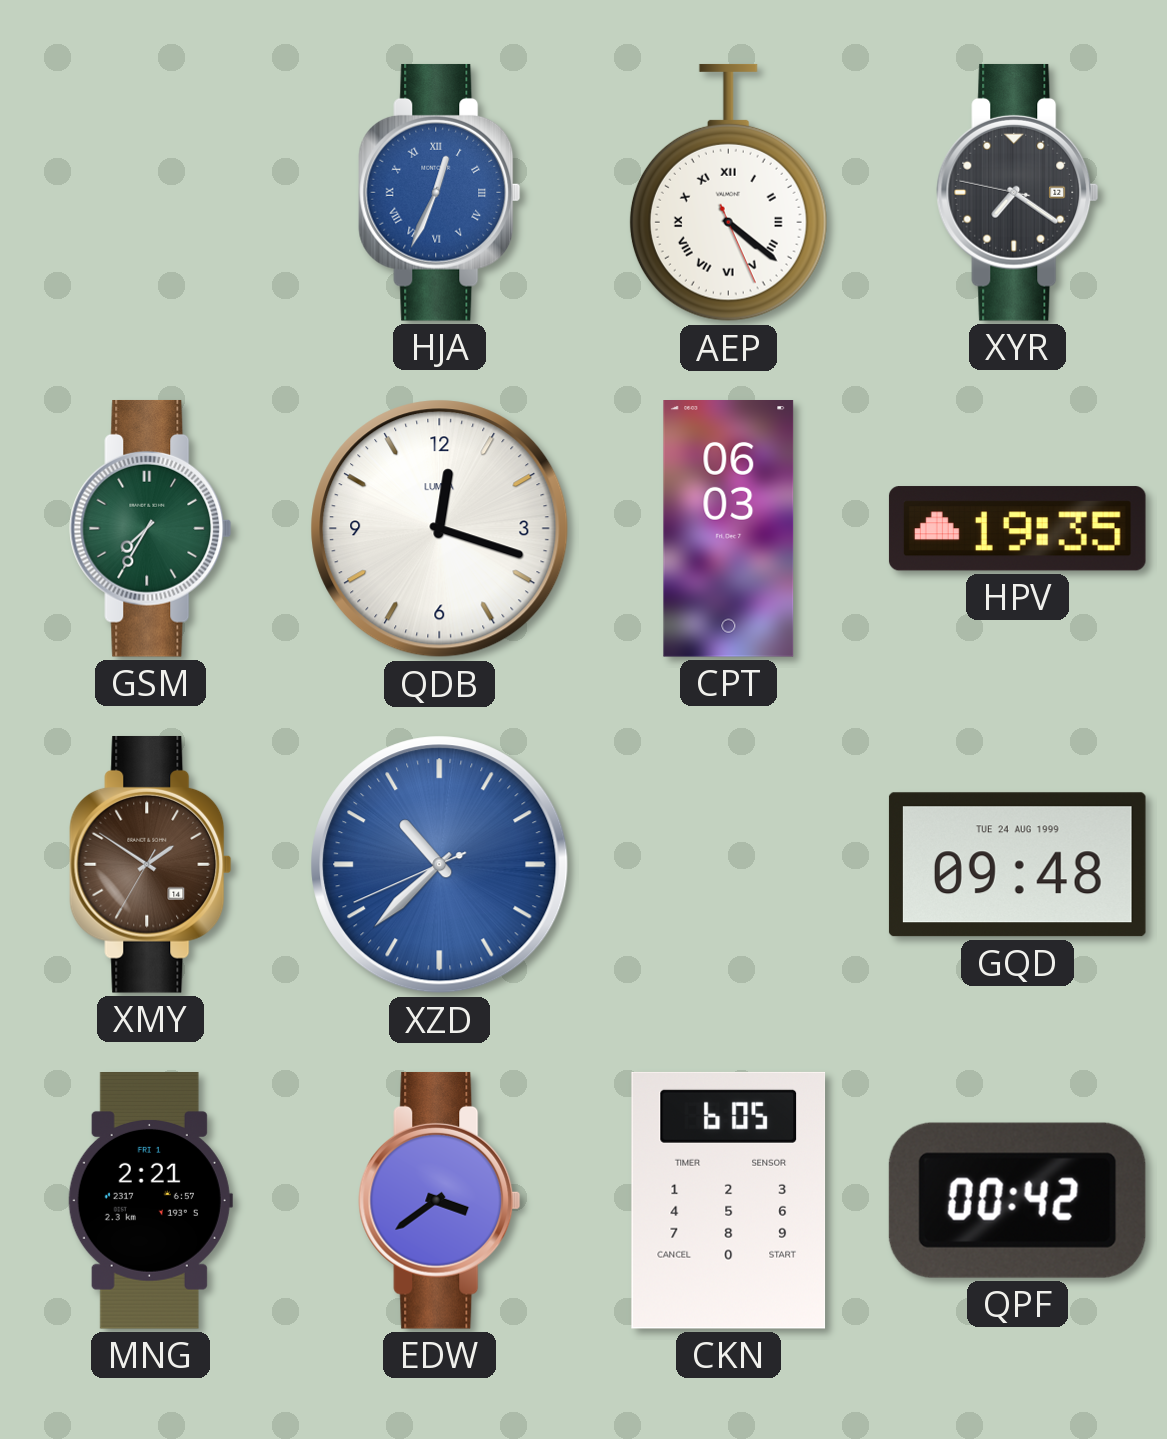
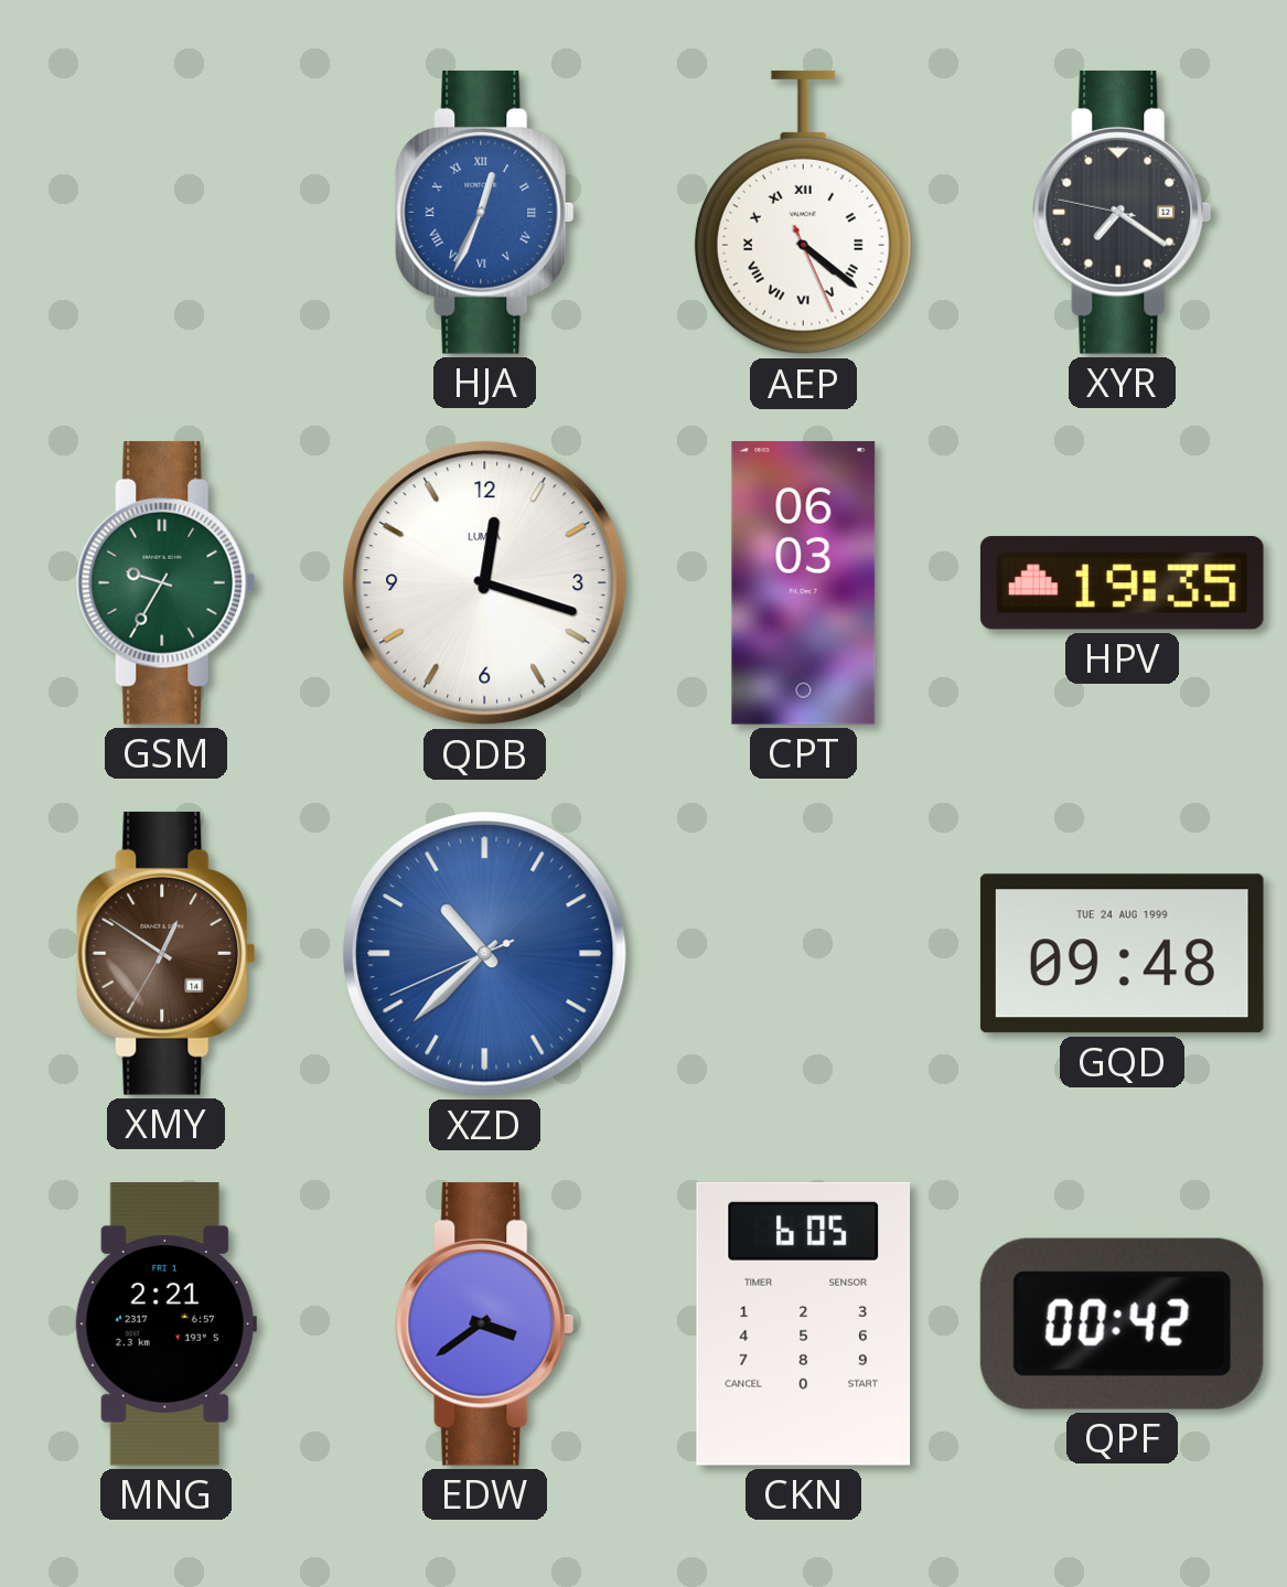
GSM: 7:35 -> 9:35
XMY: 1:50 -> 12:50
